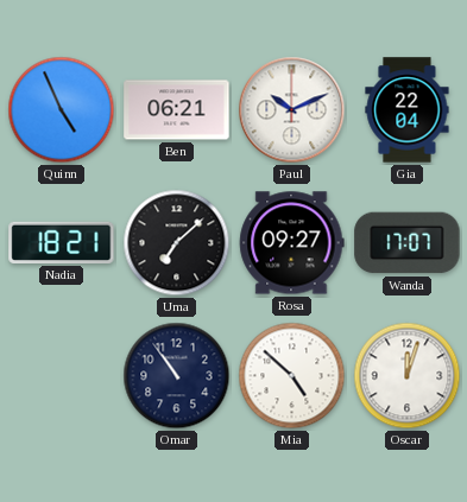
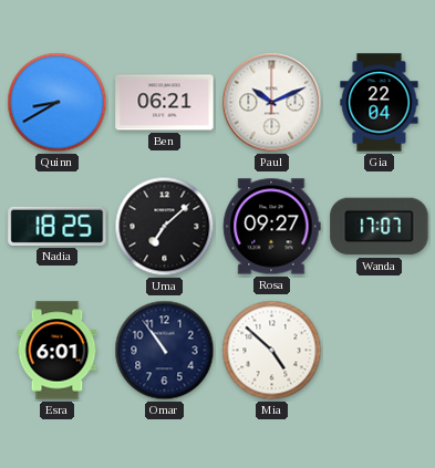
Quinn: 4:56 -> 8:40
Nadia: 18:21 -> 18:25
Esra: none -> 6:01
Oscar: 12:03 -> none
